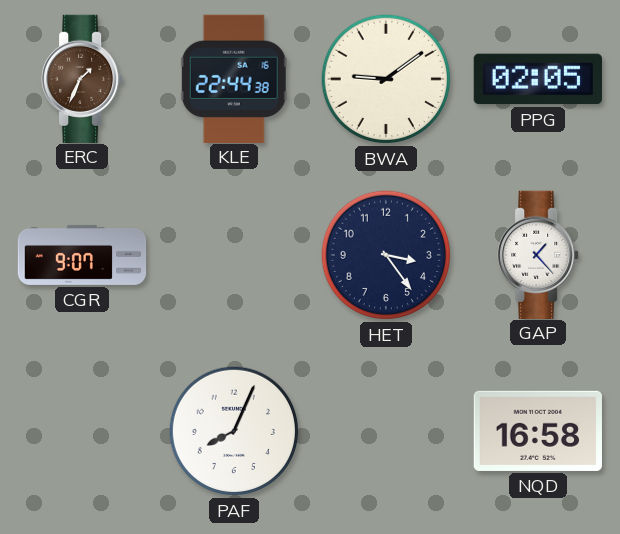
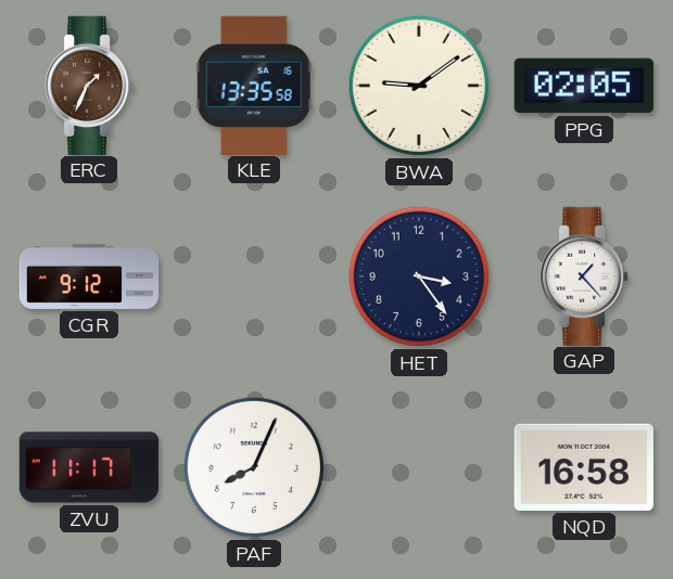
KLE: 22:44 -> 13:35
CGR: 9:07 -> 9:12
ZVU: none -> 11:17
